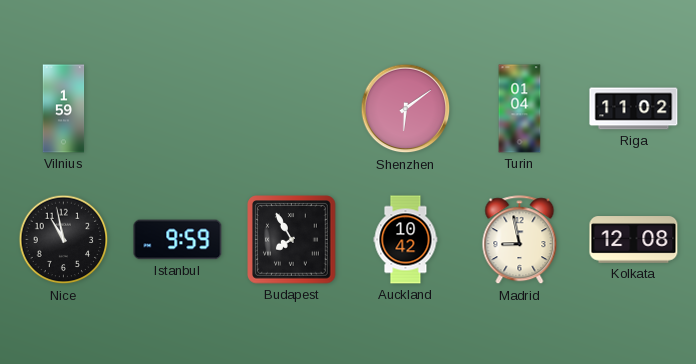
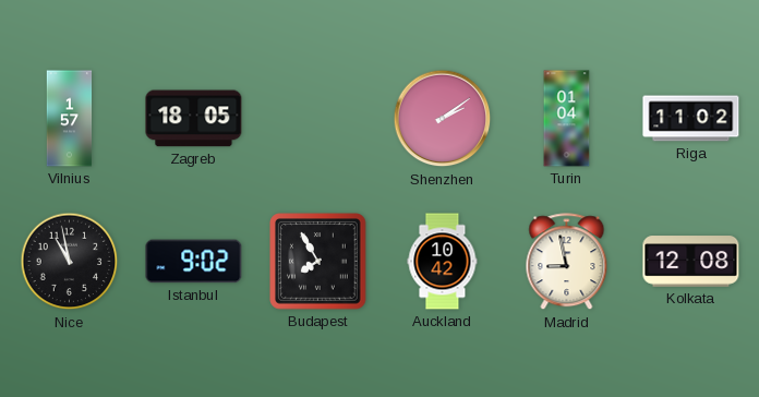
Vilnius: 1:59 -> 1:57
Zagreb: none -> 18:05
Shenzhen: 6:09 -> 2:09
Istanbul: 9:59 -> 9:02
